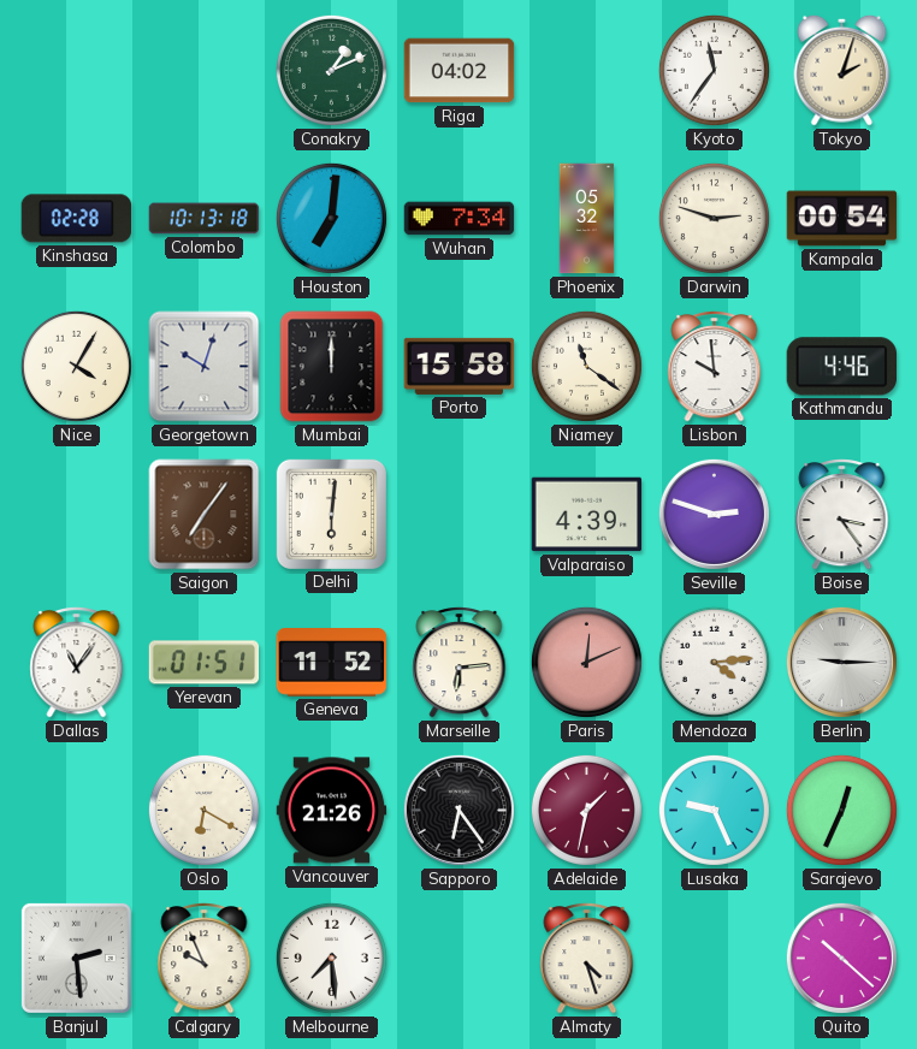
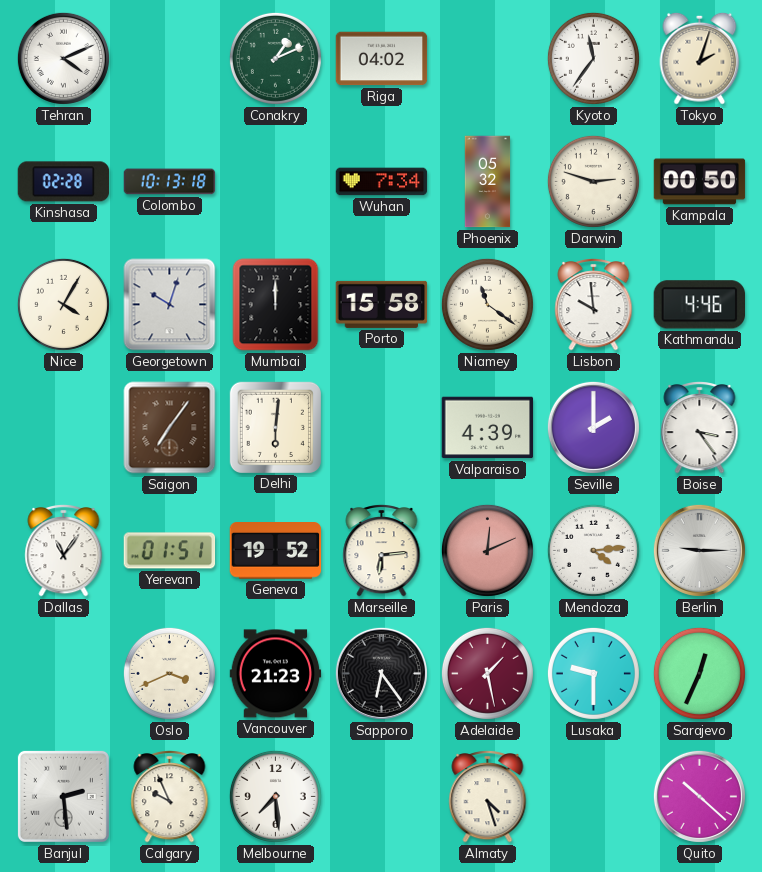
Tehran: none -> 4:11
Houston: 7:01 -> none
Kampala: 00:54 -> 00:50
Seville: 2:48 -> 2:00
Geneva: 11:52 -> 19:52
Oslo: 6:20 -> 3:41
Vancouver: 21:26 -> 21:23
Adelaide: 1:32 -> 1:28
Lusaka: 9:26 -> 9:30
